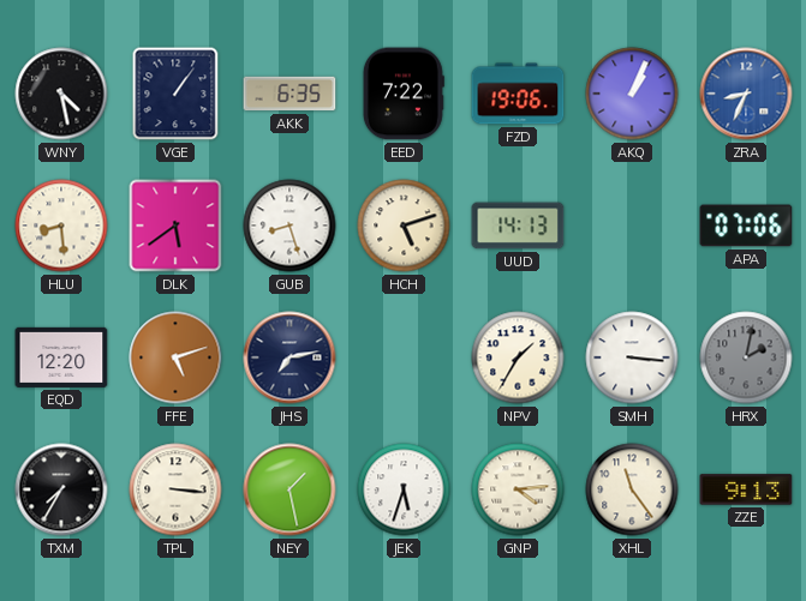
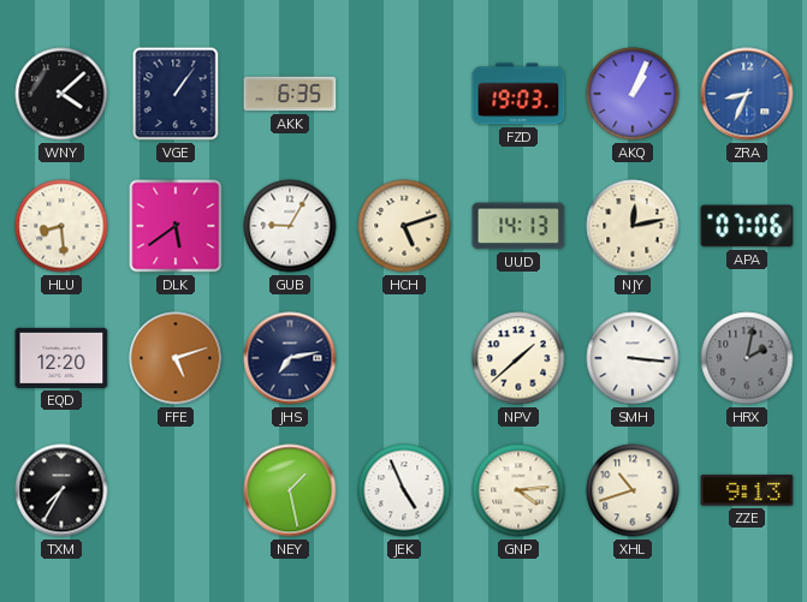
WNY: 4:28 -> 4:08
EED: 7:22 -> none
FZD: 19:06 -> 19:03
GUB: 8:27 -> 9:05
NJY: none -> 12:13
NPV: 1:35 -> 1:38
TPL: 3:16 -> none
JEK: 5:33 -> 4:56
XHL: 11:24 -> 10:42
